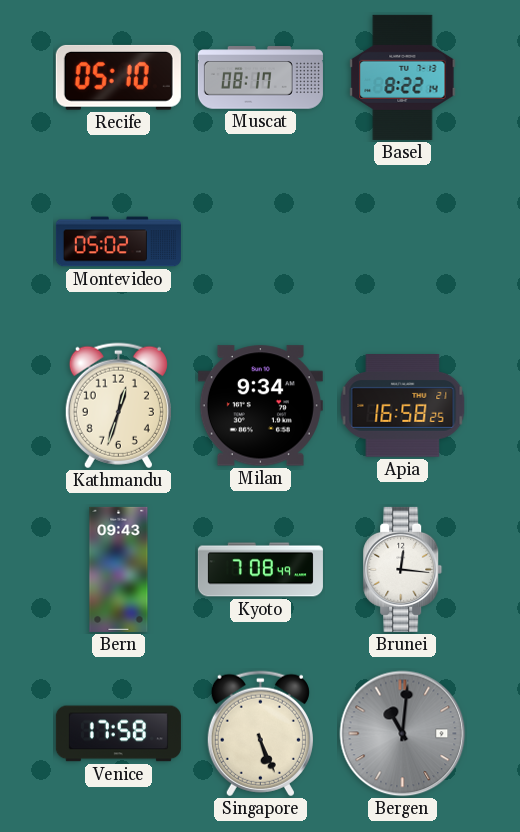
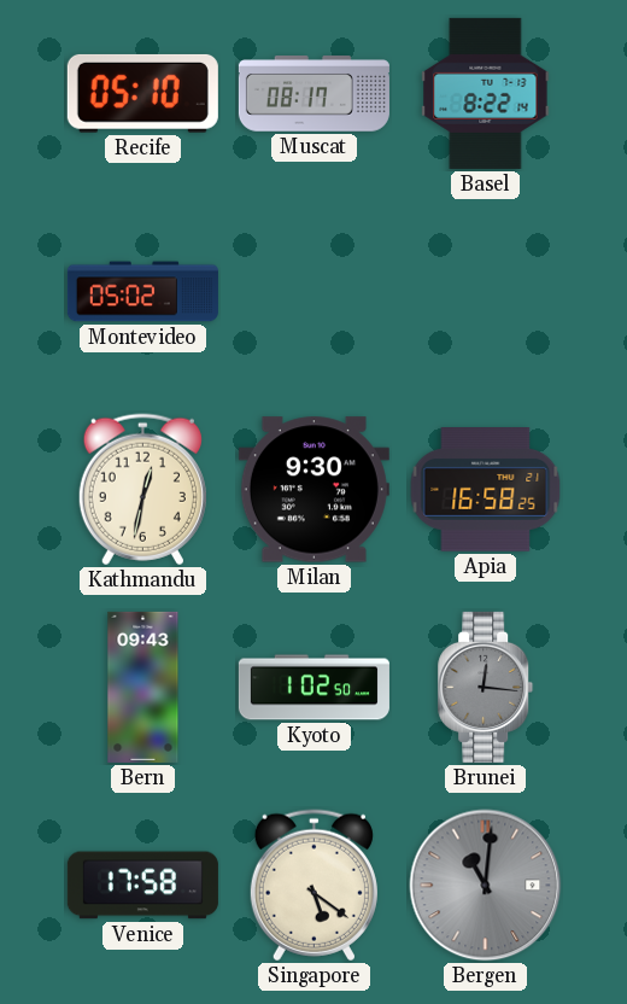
Kathmandu: 12:33 -> 12:32
Milan: 9:34 -> 9:30
Kyoto: 7:08 -> 1:02
Brunei dial: white -> grey
Singapore: 5:26 -> 5:21
